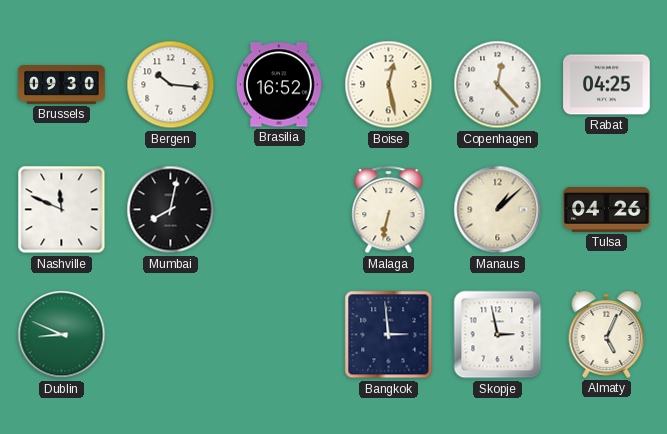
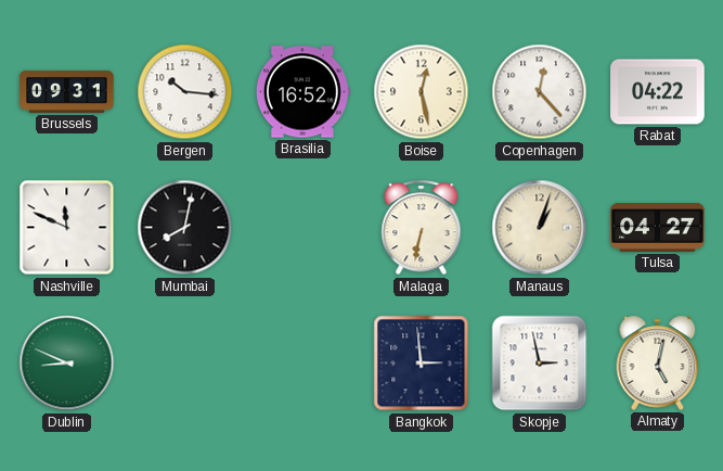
Brussels: 09:30 -> 09:31
Rabat: 04:25 -> 04:22
Manaus: 1:08 -> 1:03
Tulsa: 04:26 -> 04:27
Almaty: 5:04 -> 5:02
